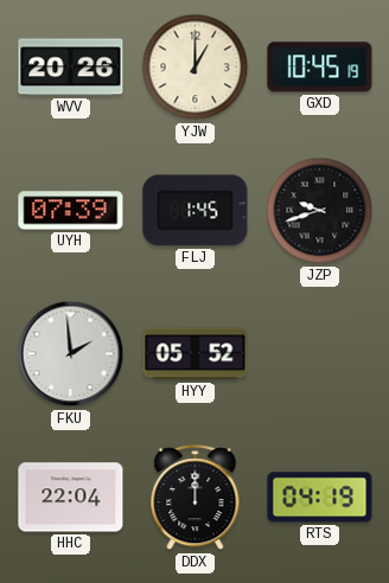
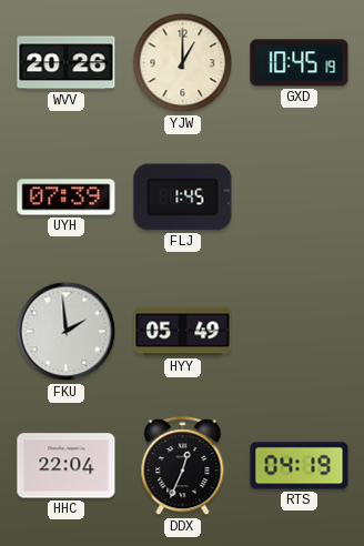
JZP: 9:42 -> none
HYY: 05:52 -> 05:49
DDX: 12:00 -> 12:34
